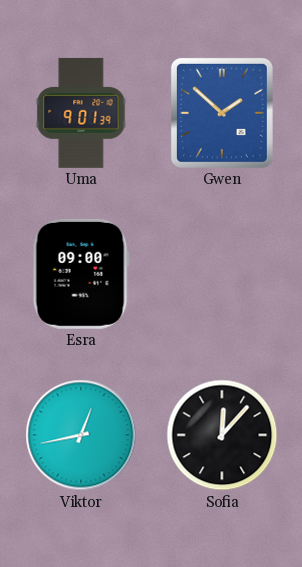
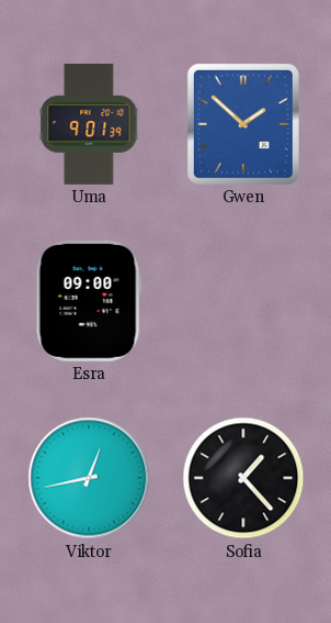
Sofia: 12:07 -> 1:23
